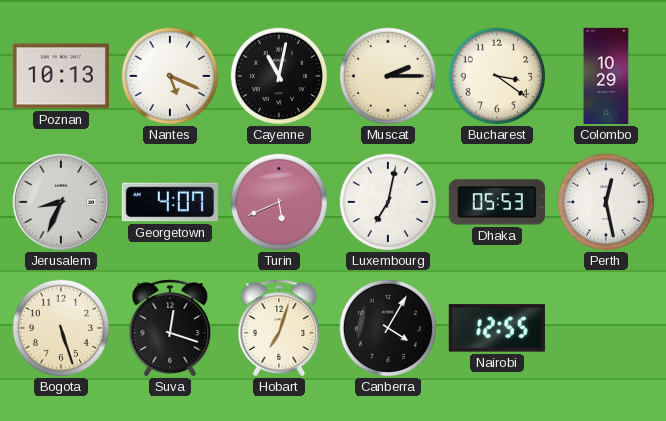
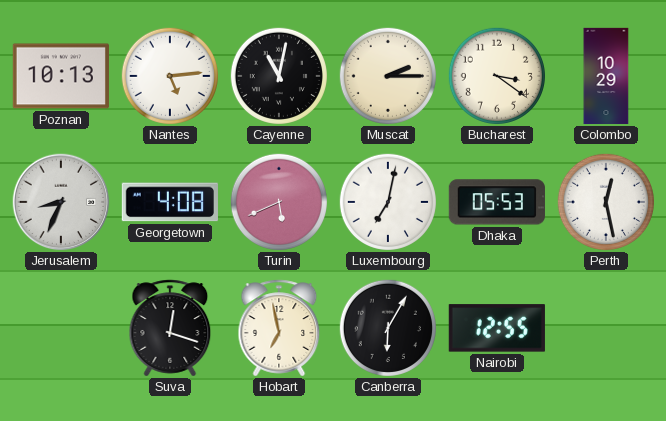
Nantes: 5:19 -> 5:14
Georgetown: 4:07 -> 4:08
Bogota: 5:27 -> none
Hobart: 7:03 -> 6:58
Canberra: 4:05 -> 6:05
